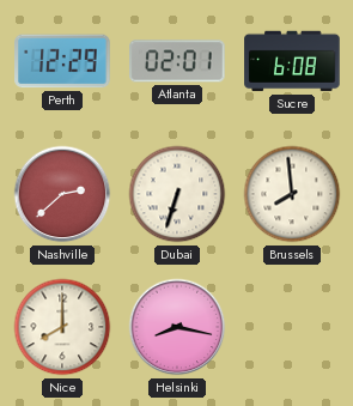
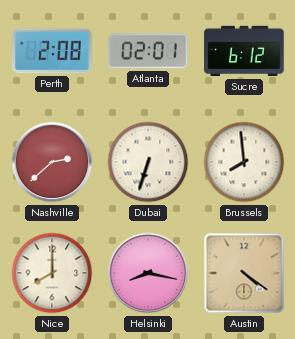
Perth: 12:29 -> 2:08
Sucre: 6:08 -> 6:12
Austin: none -> 4:21
